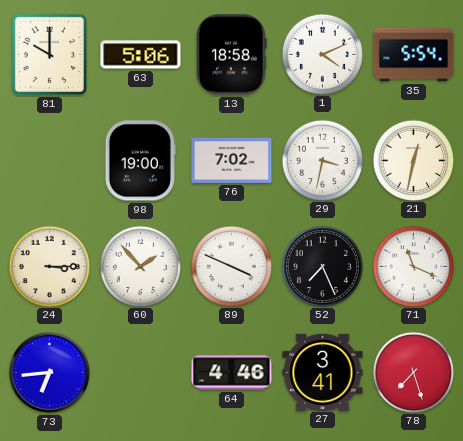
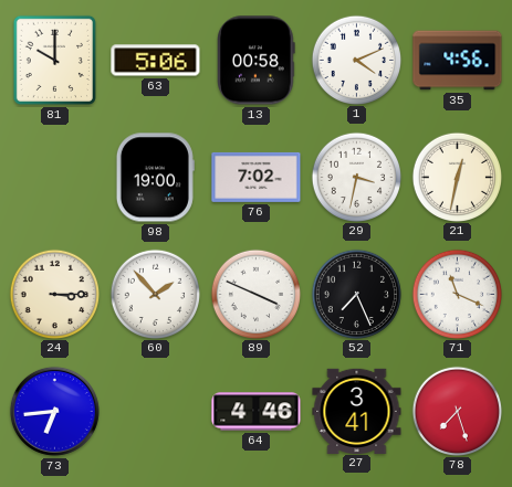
13: 18:58 -> 00:58
35: 5:54 -> 4:56
